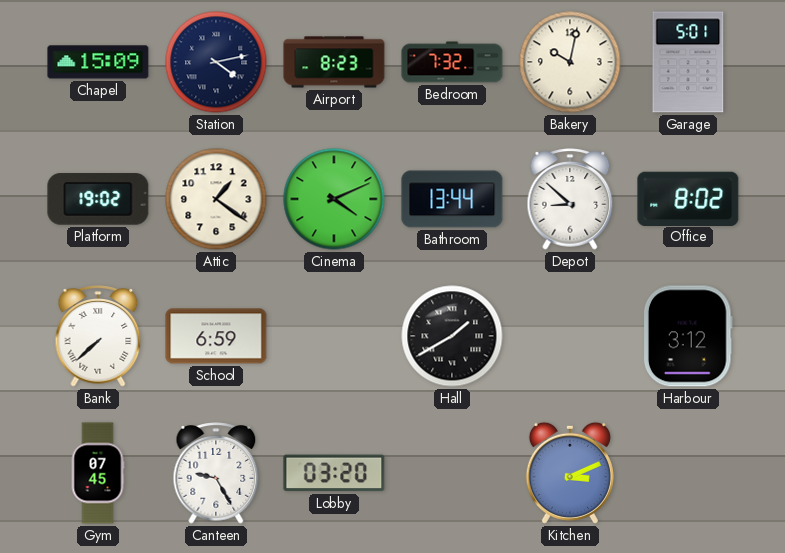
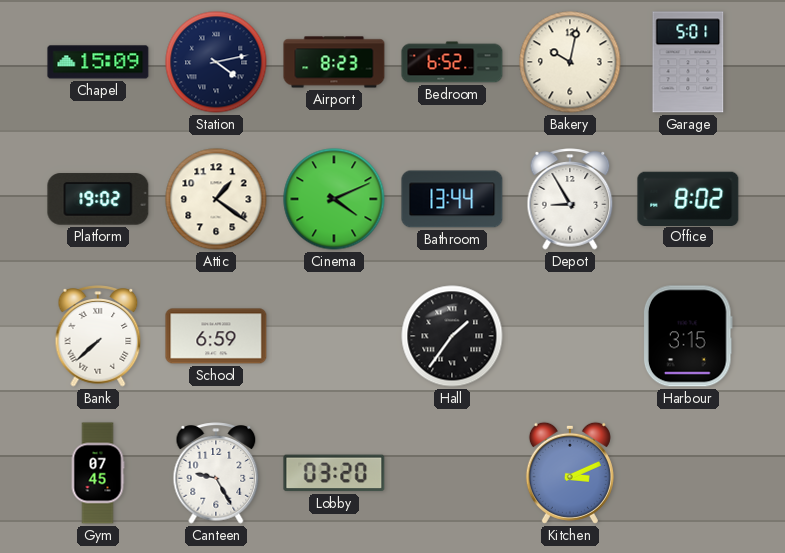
Bedroom: 7:32 -> 6:52
Depot: 8:52 -> 8:55
Hall: 1:40 -> 1:36
Harbour: 3:12 -> 3:15
